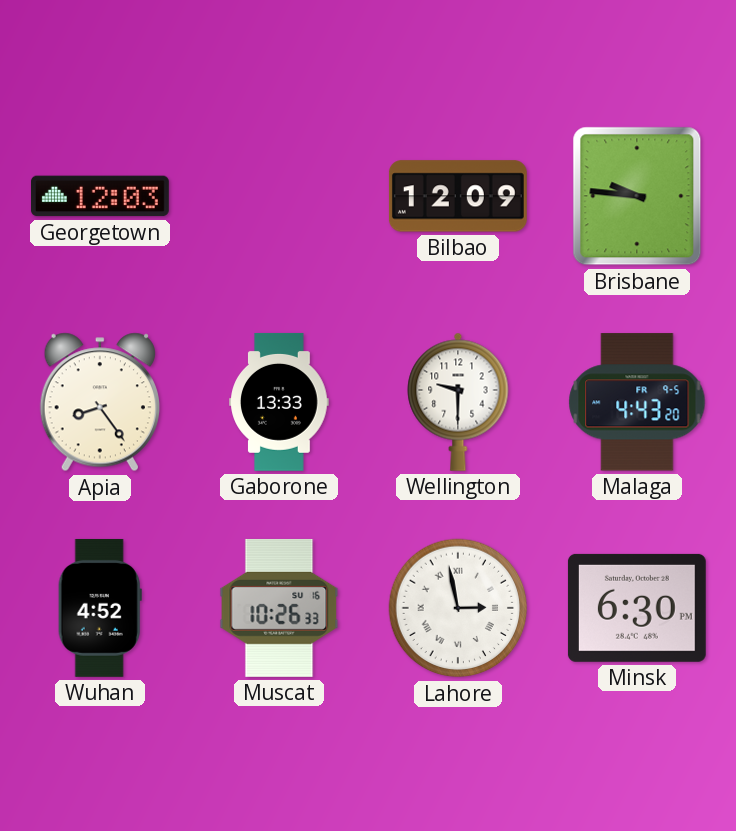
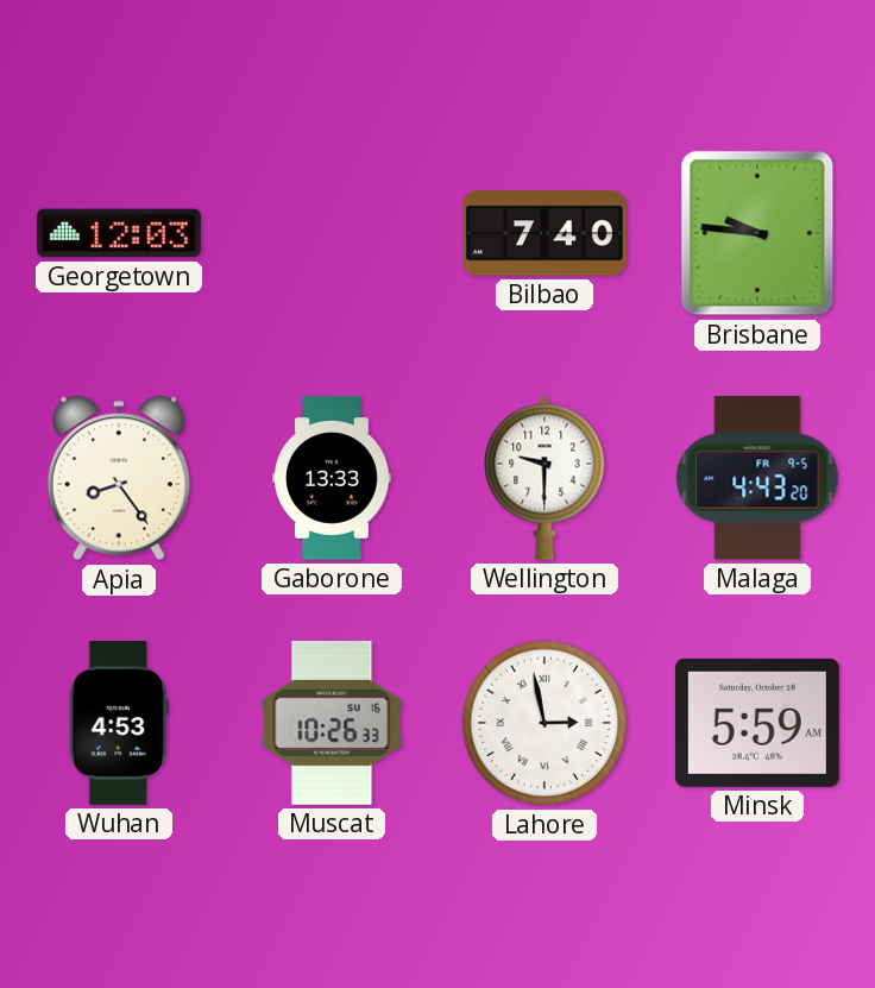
Bilbao: 12:09 -> 7:40
Wuhan: 4:52 -> 4:53
Minsk: 6:30 -> 5:59
